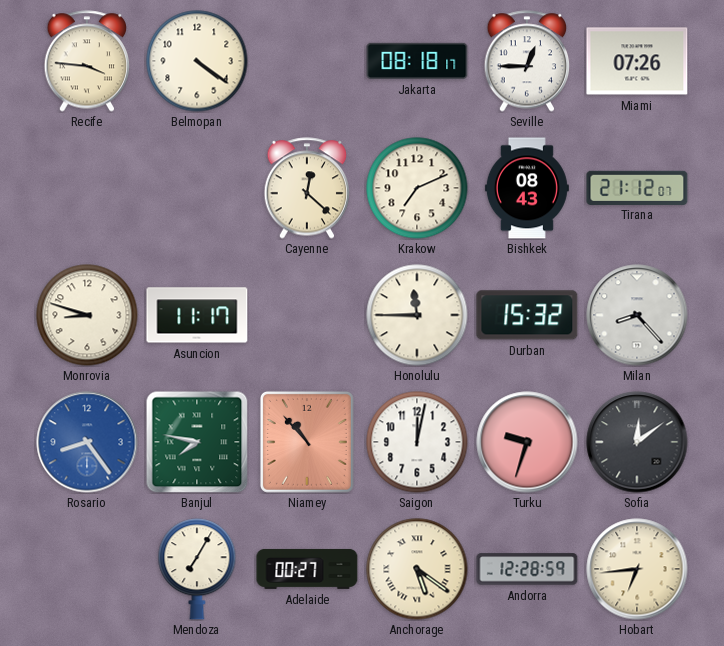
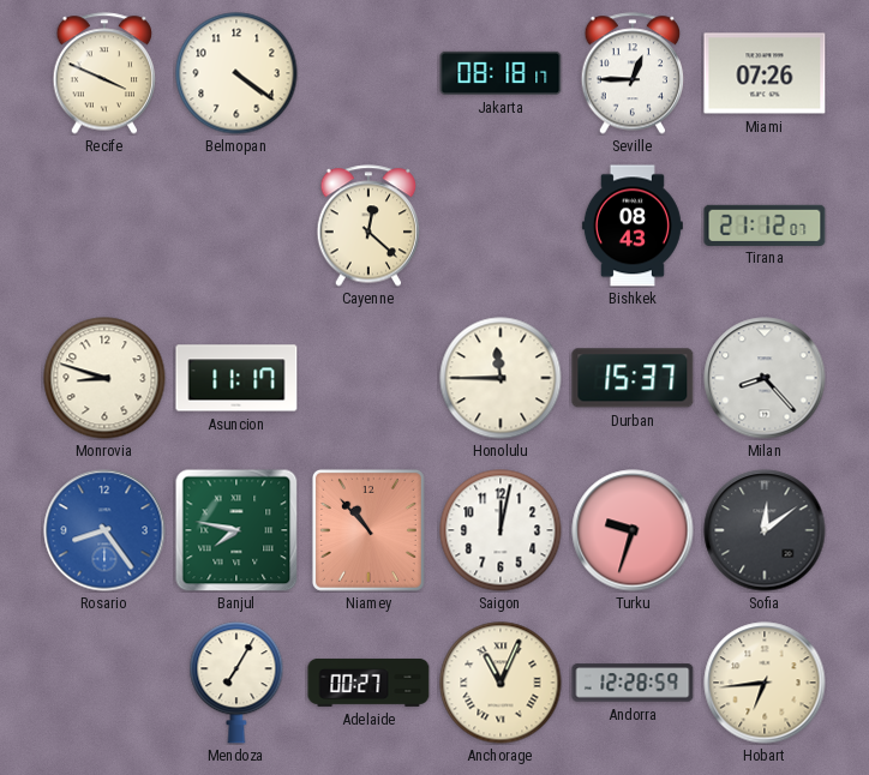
Recife: 3:46 -> 3:49
Krakow: 7:11 -> none
Durban: 15:32 -> 15:37
Anchorage: 5:21 -> 11:04
